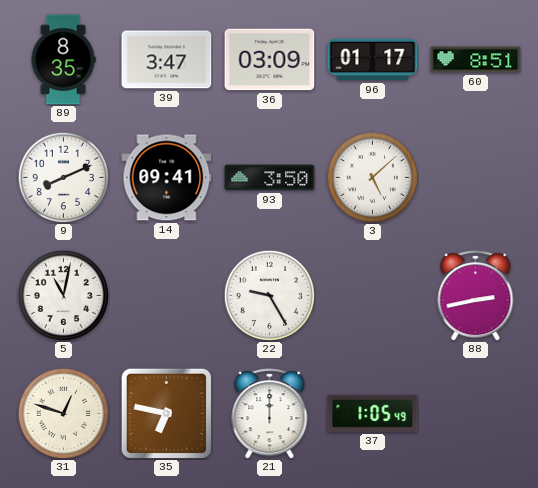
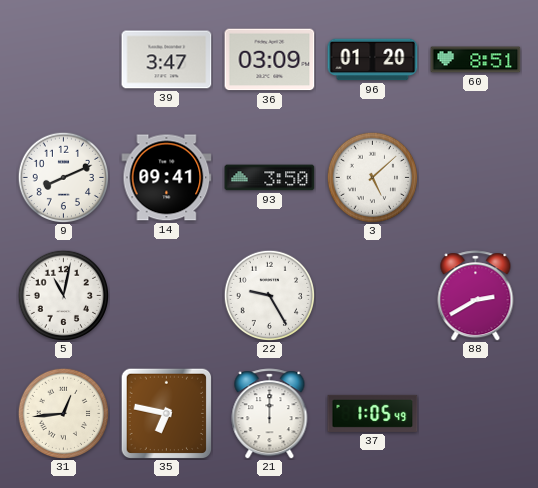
89: 8:35 -> none
96: 01:17 -> 01:20
88: 2:43 -> 2:40
31: 12:48 -> 12:44
